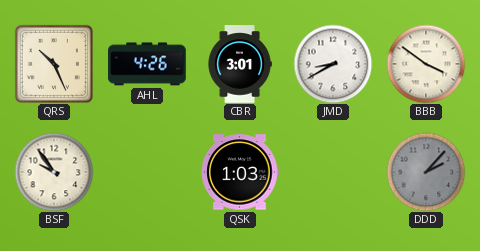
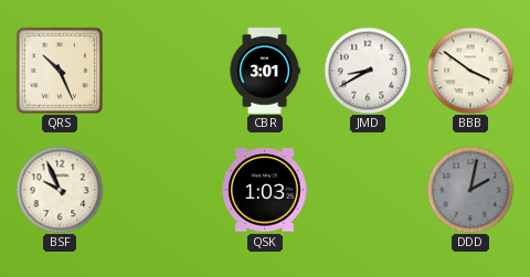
AHL: 4:26 -> none
BSF: 9:54 -> 9:56
DDD: 2:07 -> 2:02
